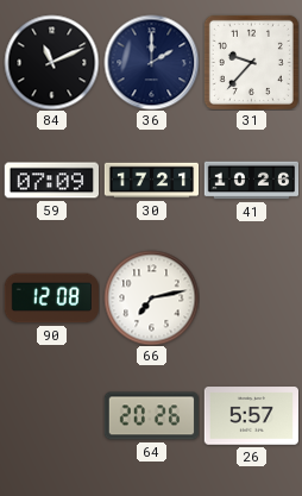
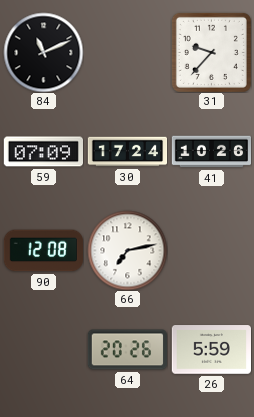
36: 2:00 -> none
30: 17:21 -> 17:24
26: 5:57 -> 5:59
